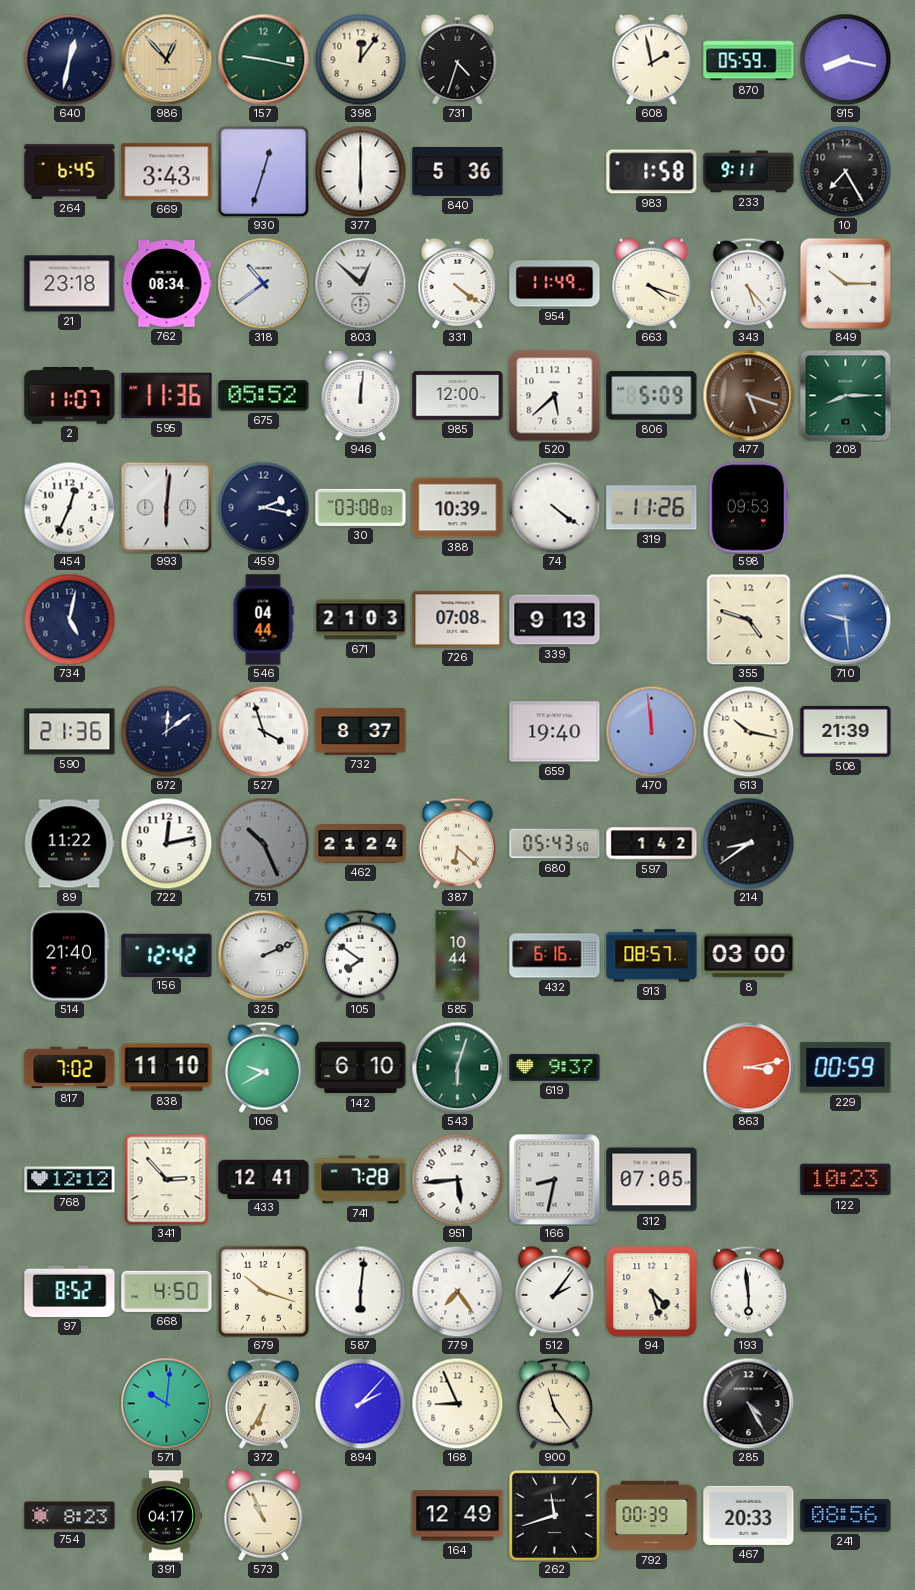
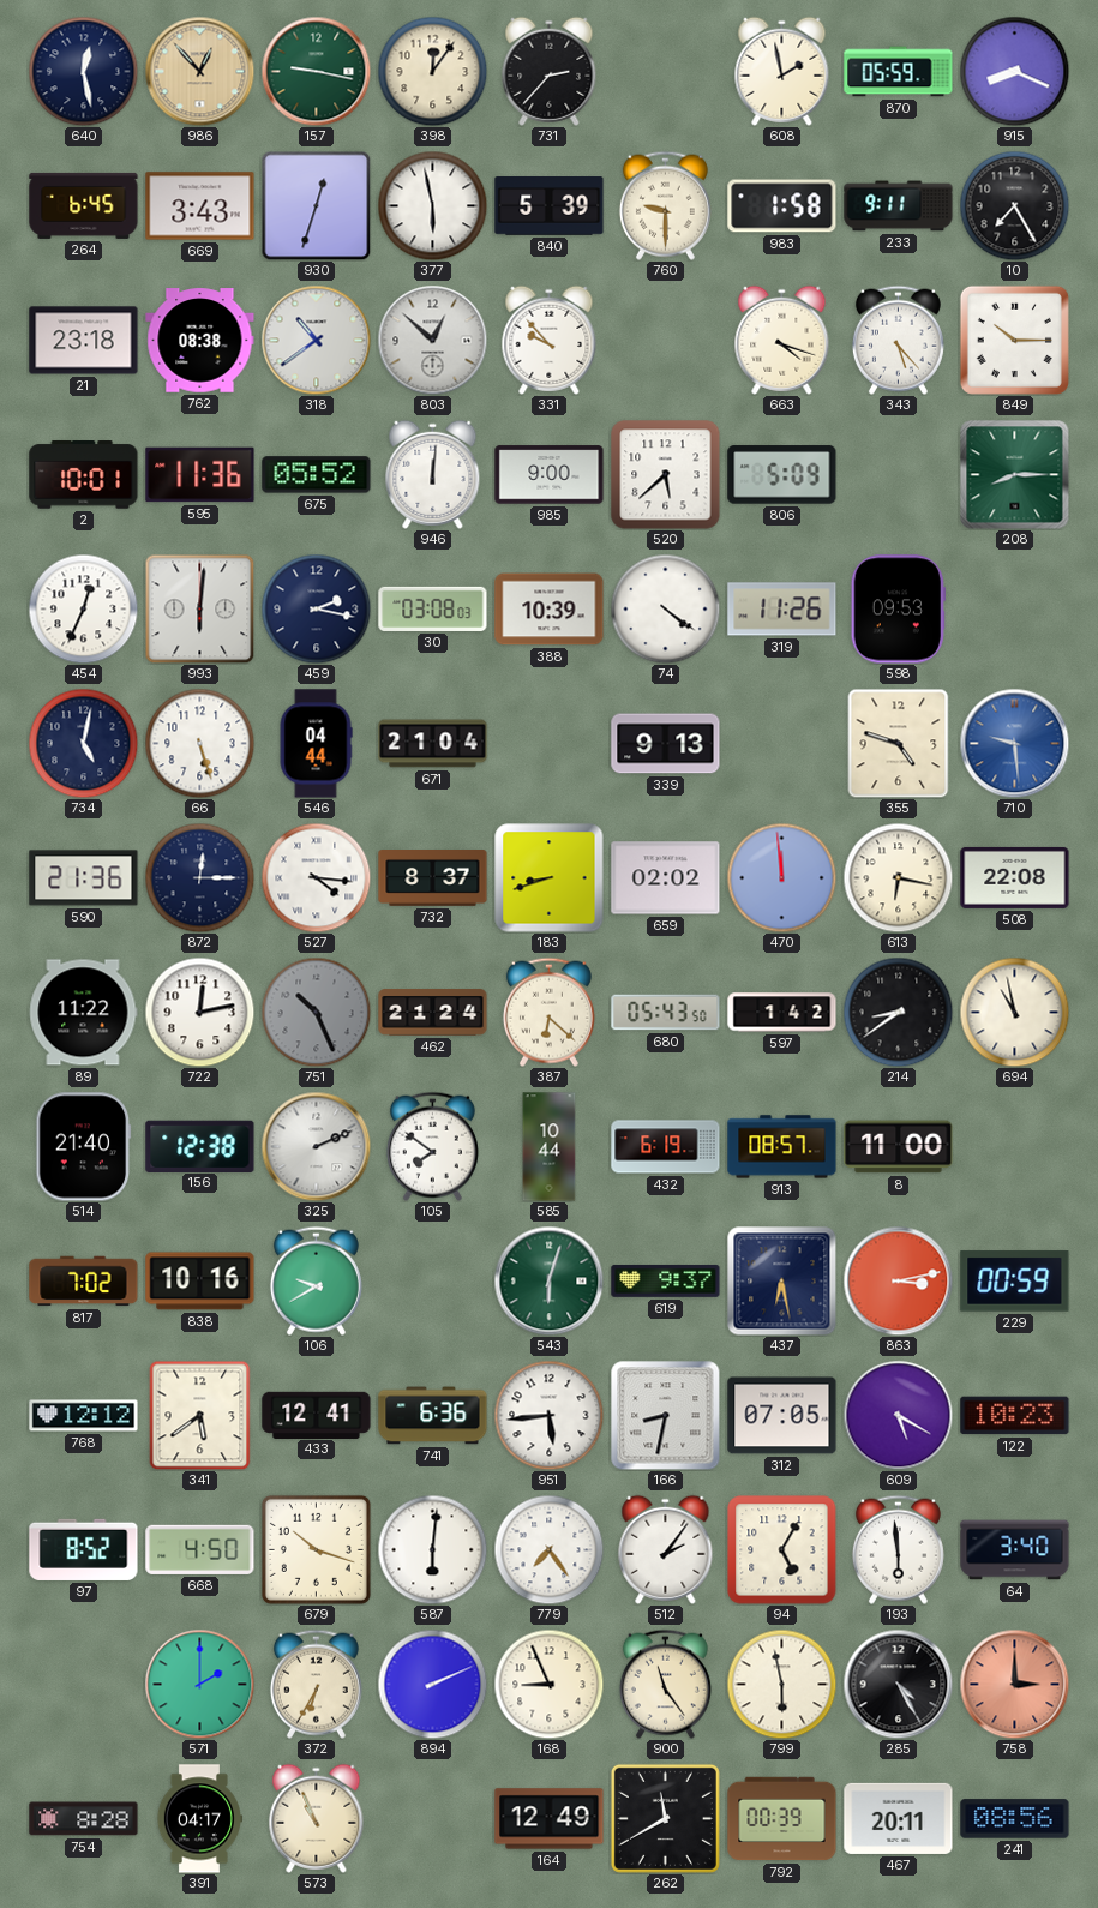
640: 12:32 -> 12:28
731: 4:33 -> 2:37
915: 8:17 -> 8:19
377: 6:00 -> 5:58
840: 5:36 -> 5:39
760: none -> 9:30
762: 08:34 -> 08:38
331: 4:21 -> 9:53
954: 11:49 -> none
2: 11:07 -> 10:01
985: 12:00 -> 9:00
477: 5:18 -> none
66: none -> 5:27
671: 21:03 -> 21:04
726: 07:08 -> none
872: 12:09 -> 12:15
527: 3:57 -> 4:16
183: none -> 8:42
659: 19:40 -> 02:02
613: 10:17 -> 6:17
508: 21:39 -> 22:08
694: none -> 10:58
156: 12:42 -> 12:38
432: 6:16 -> 6:19
8: 03:00 -> 11:00
838: 11:10 -> 10:16
142: 6:10 -> none
437: none -> 6:28
341: 2:53 -> 5:39
741: 7:28 -> 6:36
609: none -> 5:20
94: 4:27 -> 5:05
64: none -> 3:40
571: 10:01 -> 2:00
894: 2:07 -> 2:11
799: none -> 5:58
758: none -> 3:00
754: 8:23 -> 8:28
262: 11:42 -> 11:40
467: 20:33 -> 20:11
